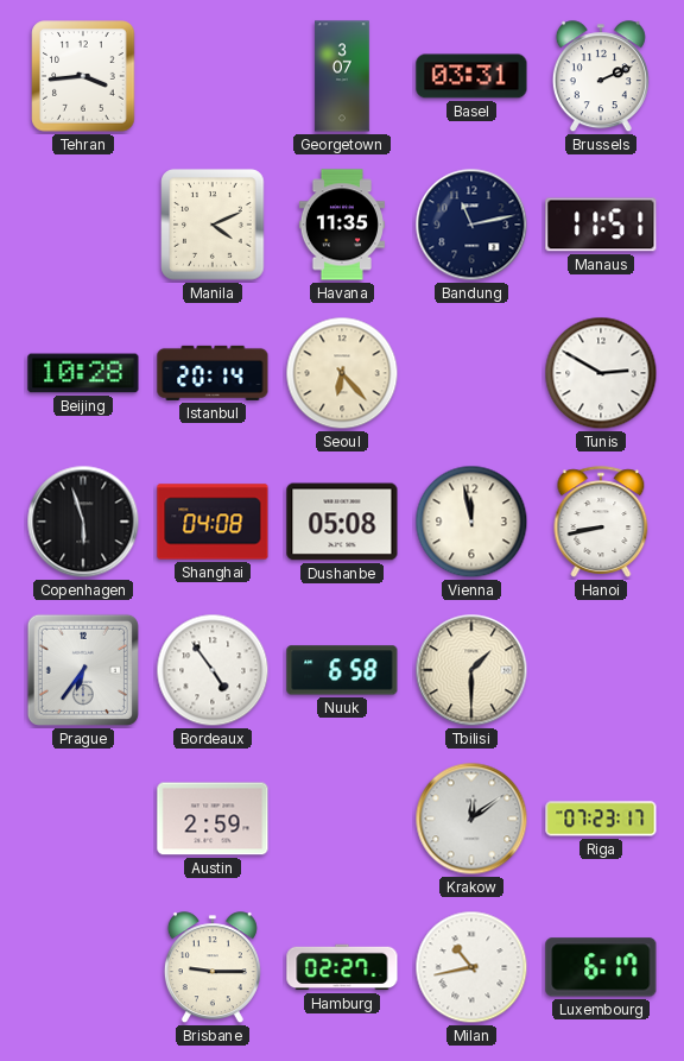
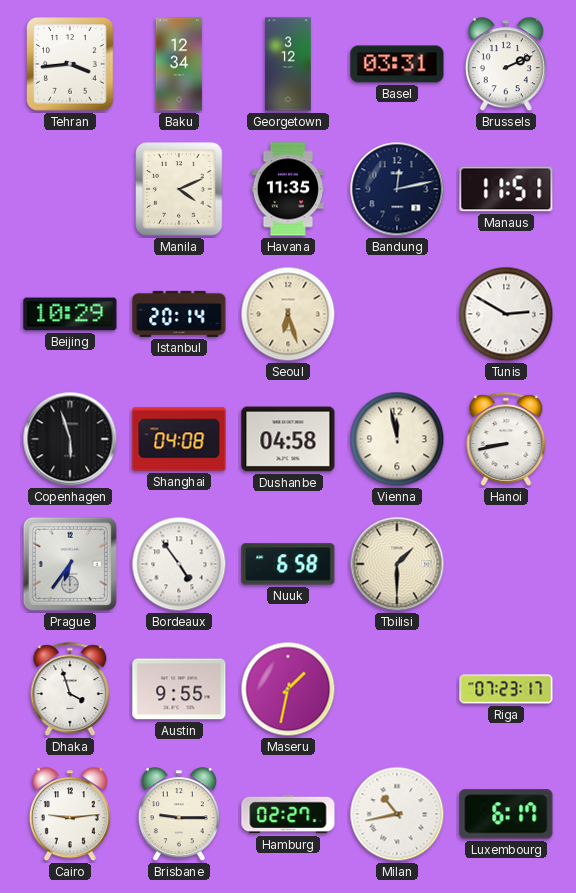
Baku: none -> 12:34
Georgetown: 3:07 -> 3:12
Bandung: 11:13 -> 12:13
Beijing: 10:28 -> 10:29
Seoul: 6:23 -> 6:27
Dushanbe: 05:08 -> 04:58
Dhaka: none -> 3:57
Austin: 2:59 -> 9:55
Maseru: none -> 1:32
Krakow: 12:09 -> none
Cairo: none -> 9:14
